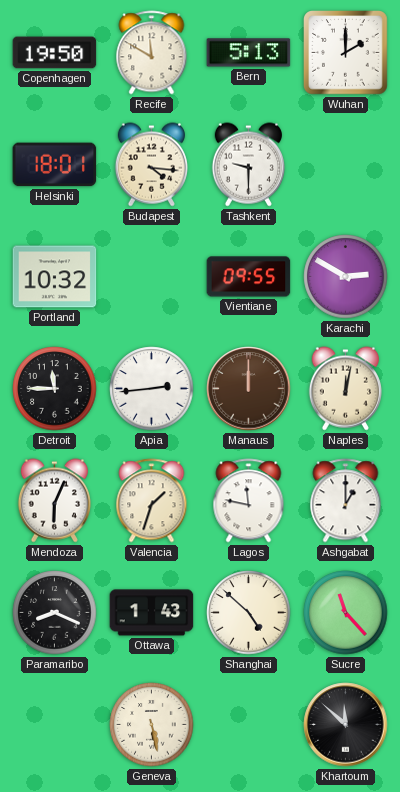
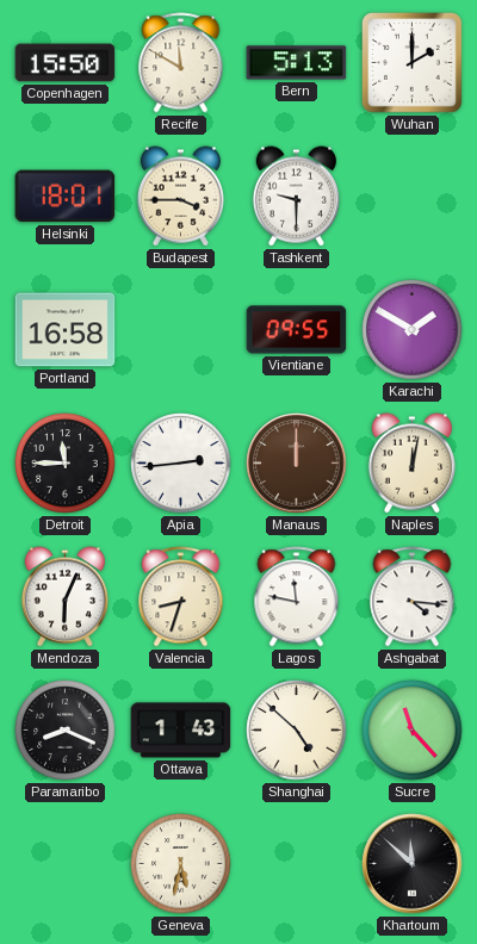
Copenhagen: 19:50 -> 15:50
Budapest: 4:16 -> 3:45
Portland: 10:32 -> 16:58
Karachi: 2:50 -> 1:50
Valencia: 1:33 -> 8:33
Ashgabat: 1:00 -> 4:16
Geneva: 5:28 -> 5:32
